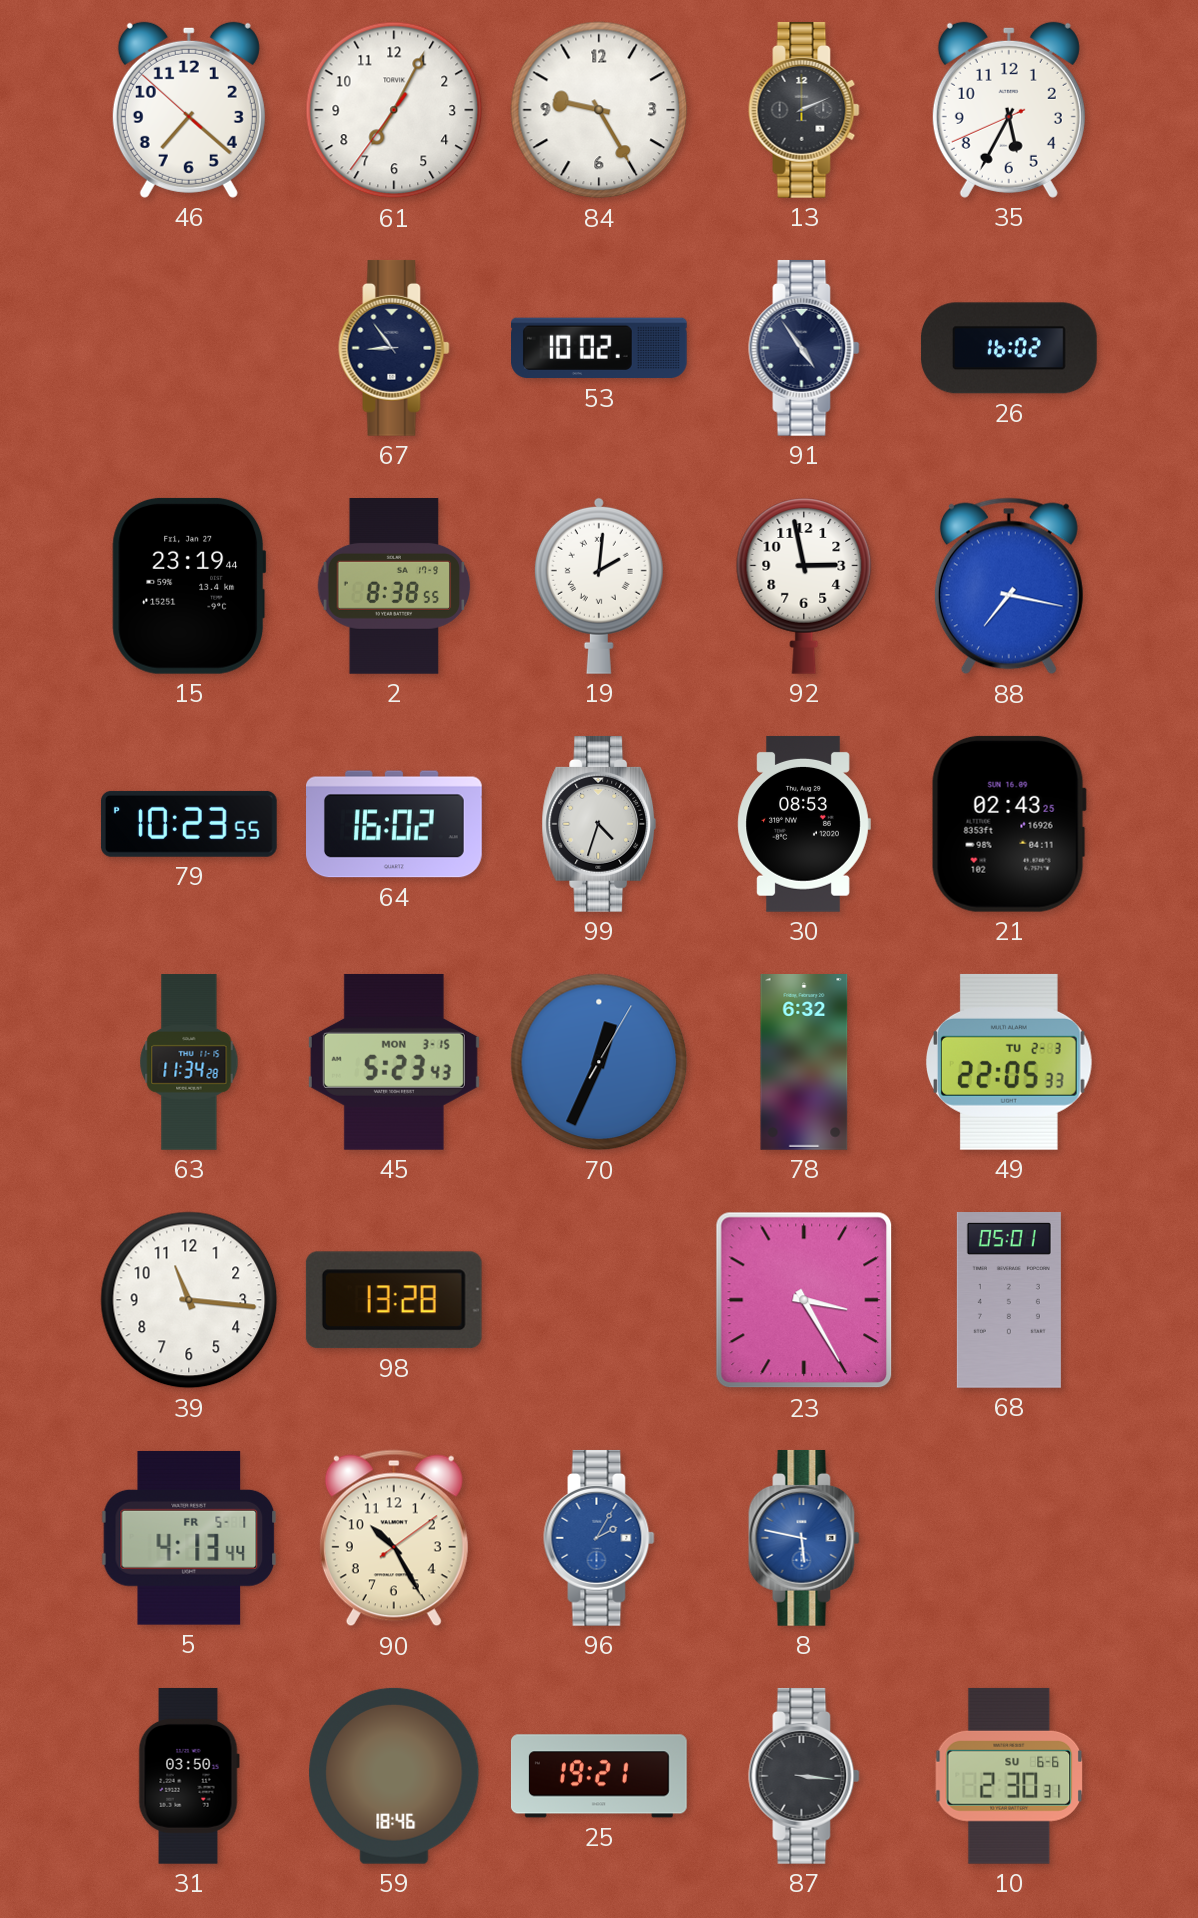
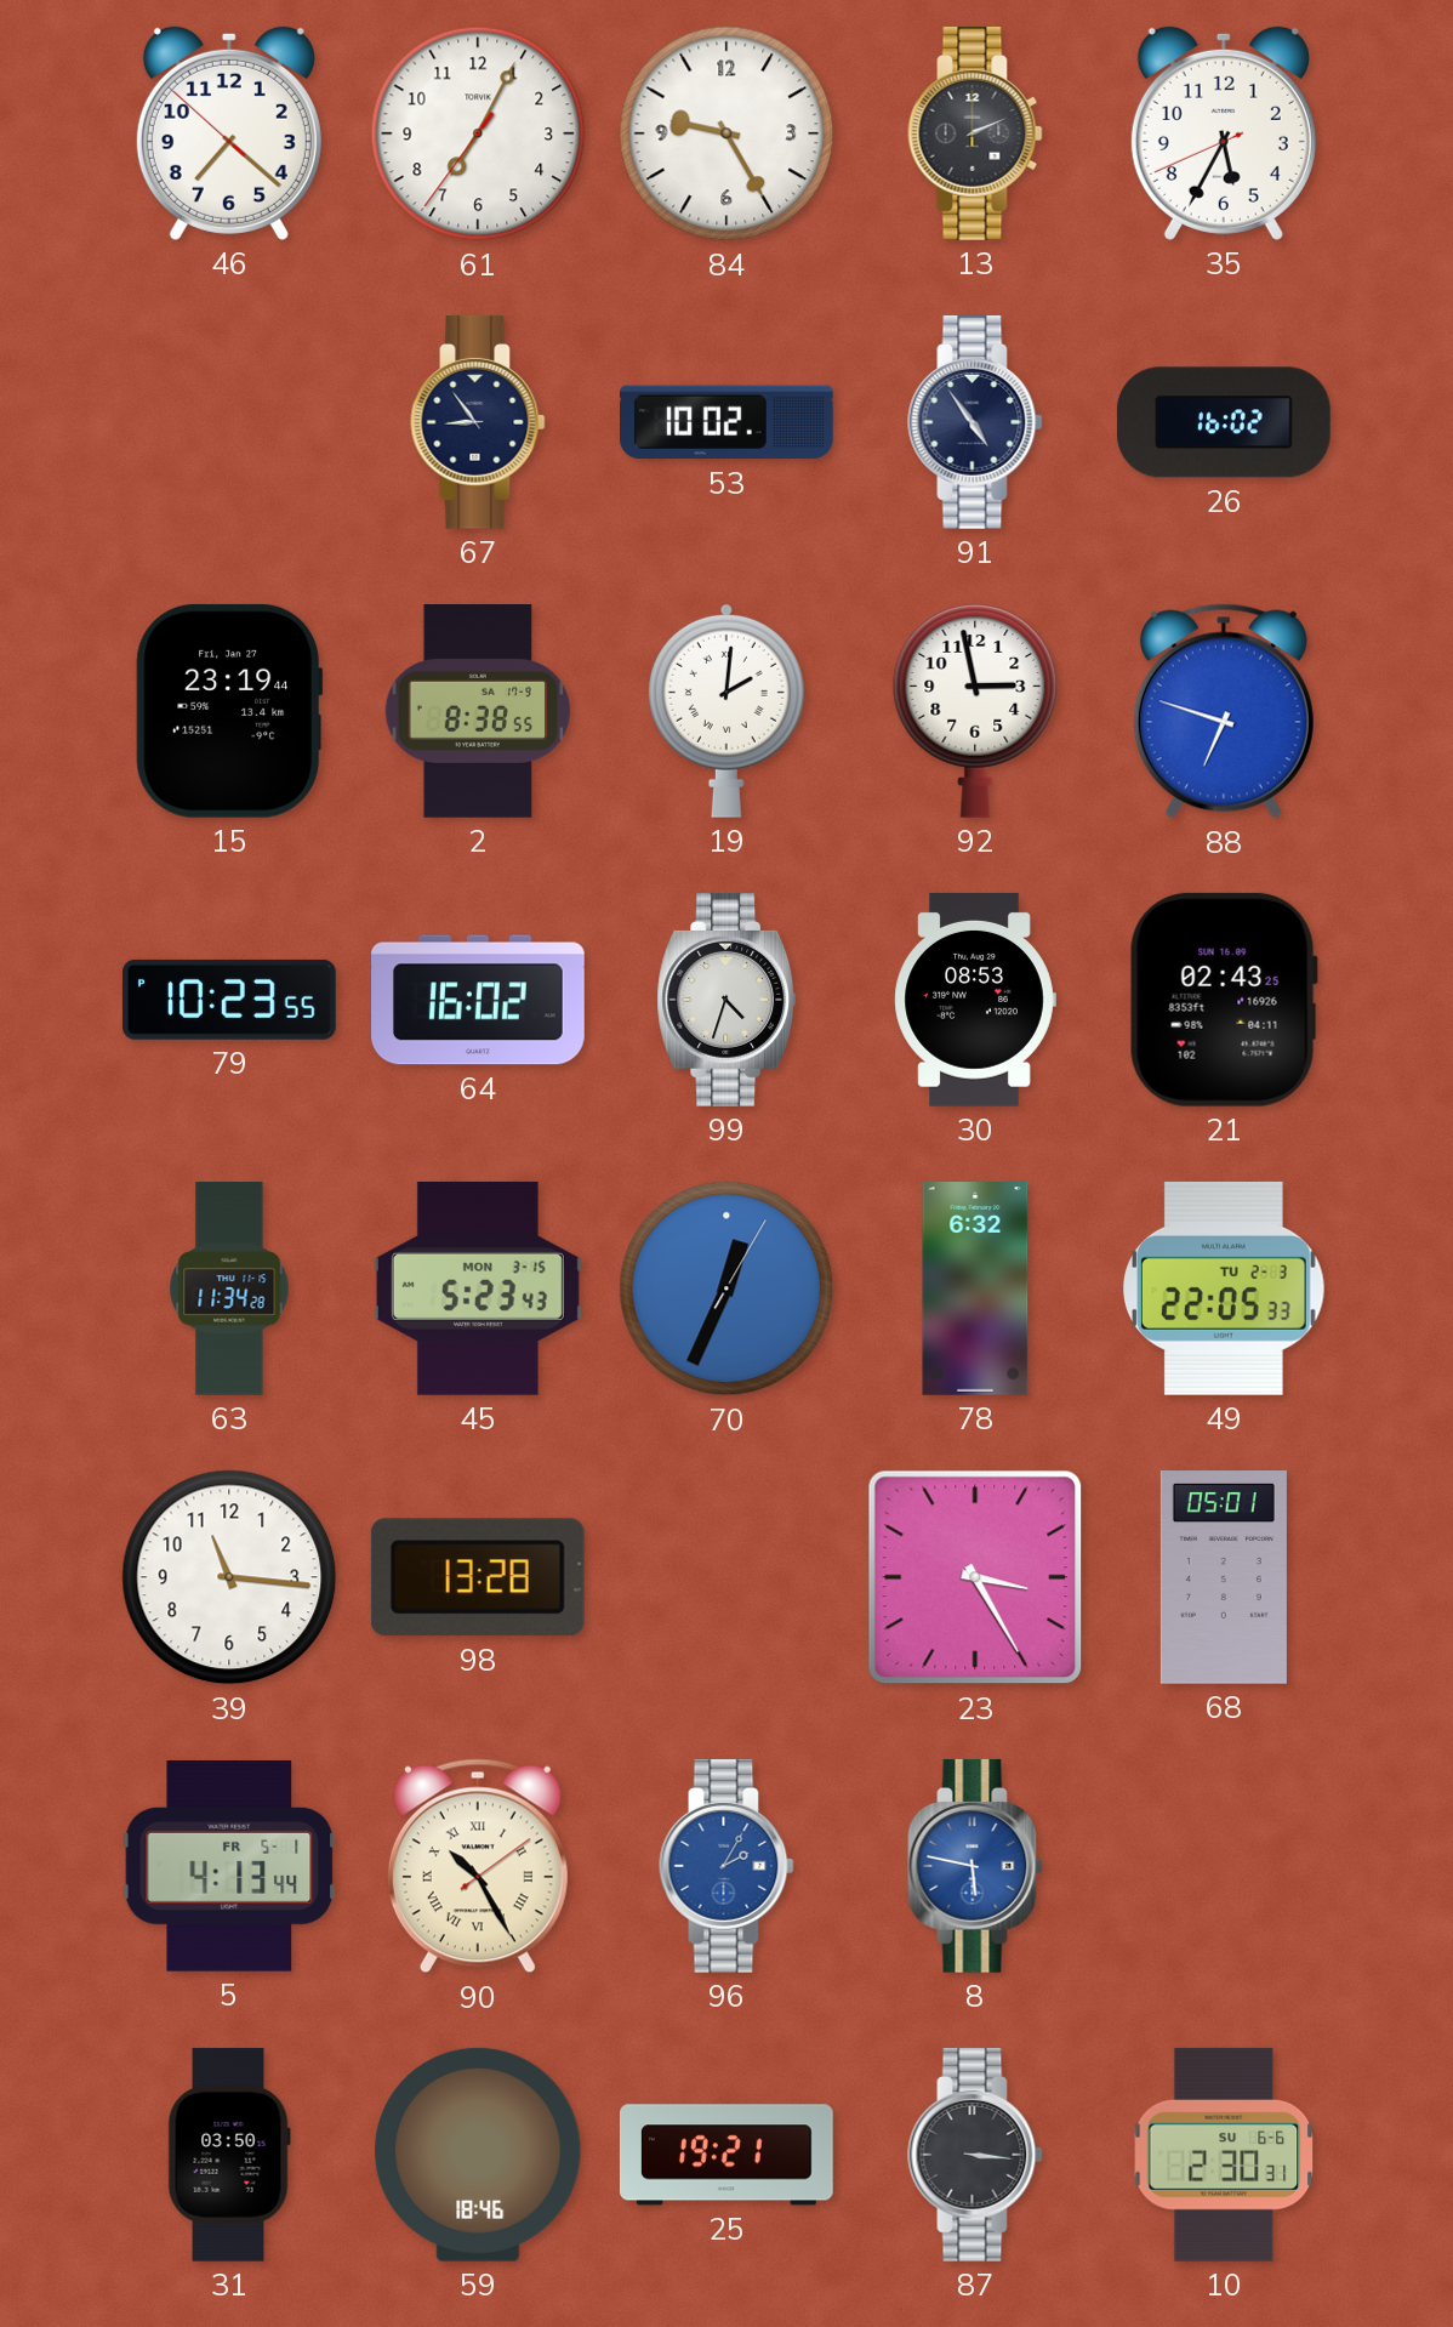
88: 7:17 -> 6:48
90 numerals: Arabic -> Roman
